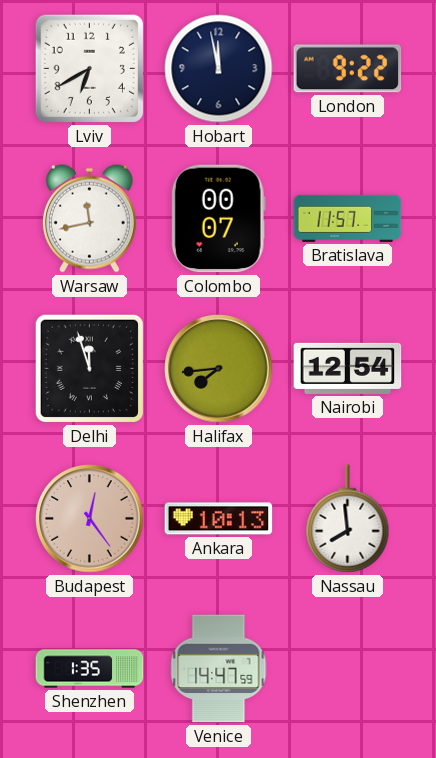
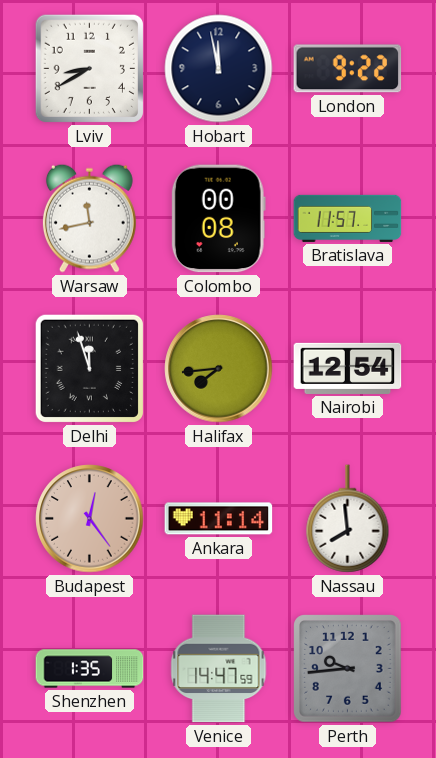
Lviv: 6:40 -> 8:40
Colombo: 00:07 -> 00:08
Ankara: 10:13 -> 11:14
Perth: none -> 9:44
